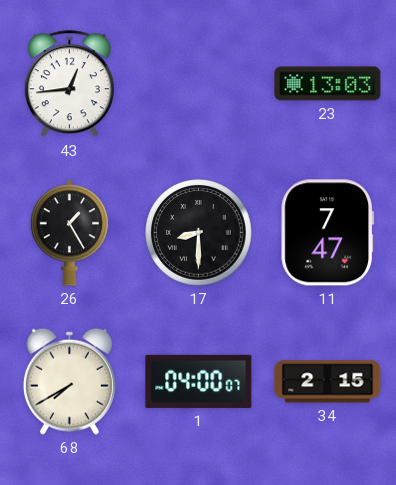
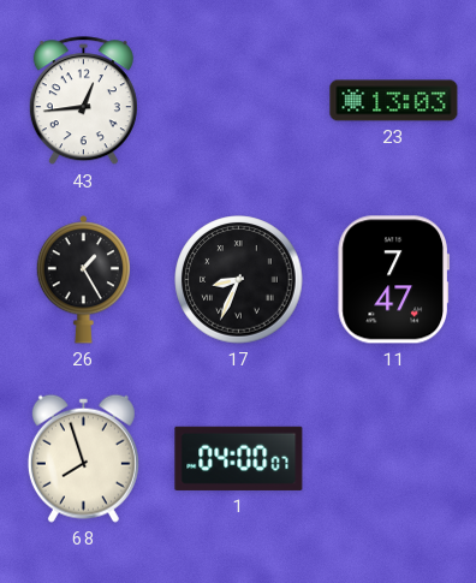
17: 8:30 -> 8:34
68: 7:40 -> 7:57
34: 2:15 -> none
